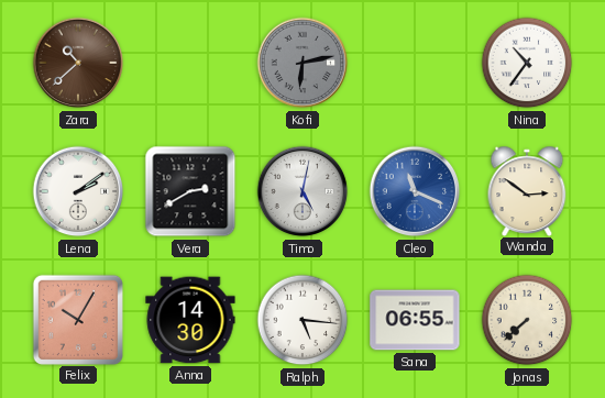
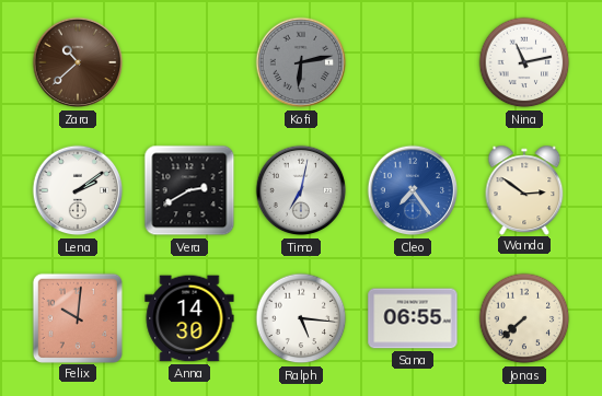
Nina: 10:36 -> 11:13
Timo: 5:02 -> 7:02
Cleo: 11:19 -> 7:24
Felix: 10:05 -> 10:01
